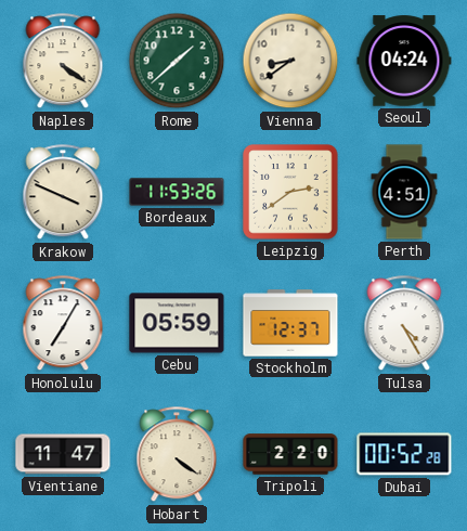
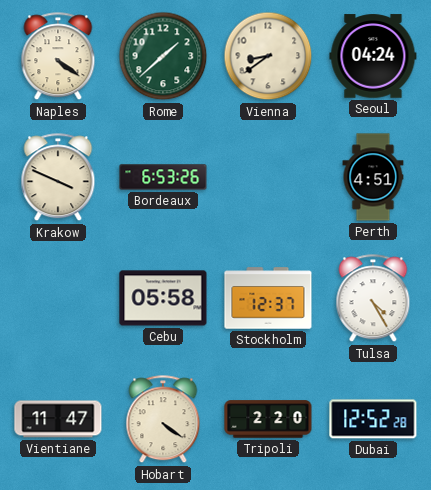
Bordeaux: 11:53 -> 6:53
Leipzig: 2:39 -> none
Honolulu: 7:05 -> none
Cebu: 05:59 -> 05:58
Dubai: 00:52 -> 12:52
